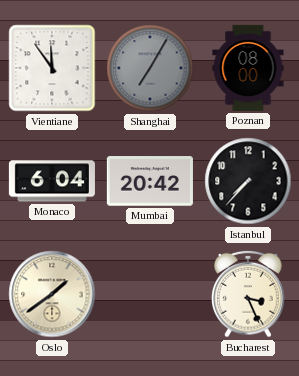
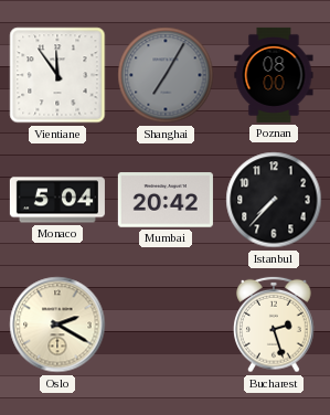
Monaco: 6:04 -> 5:04
Oslo: 1:39 -> 2:20
Bucharest: 3:26 -> 2:27
